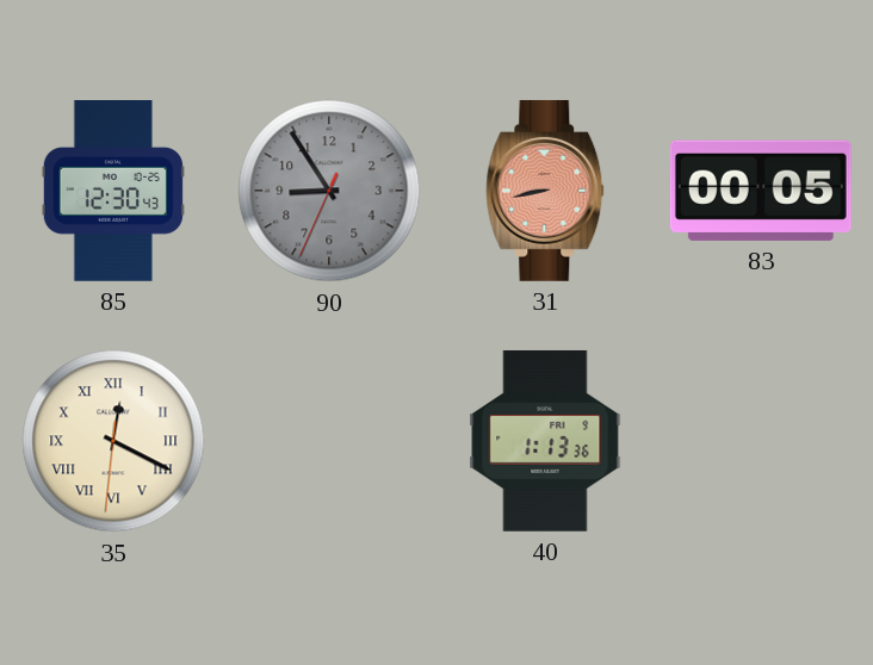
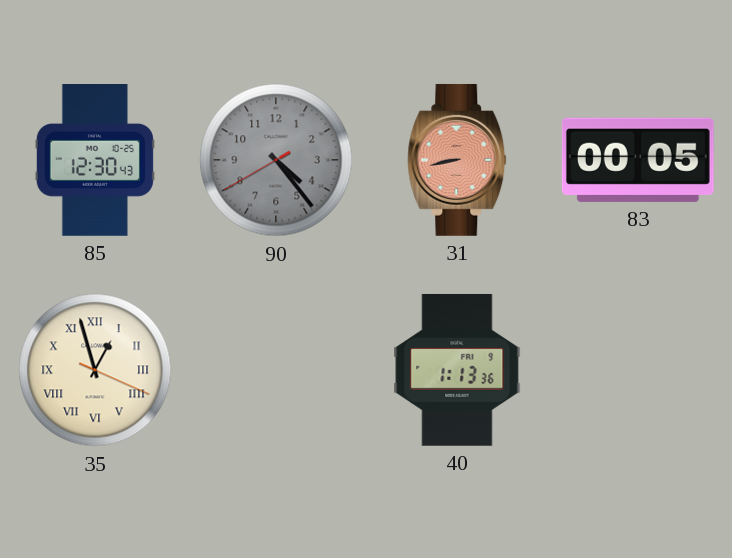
90: 8:54 -> 4:23
35: 12:19 -> 12:57
